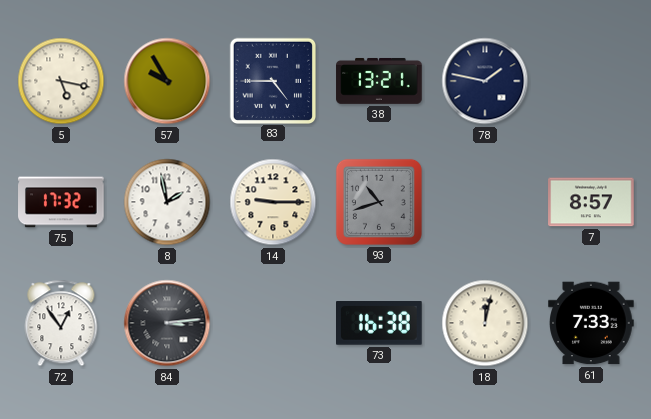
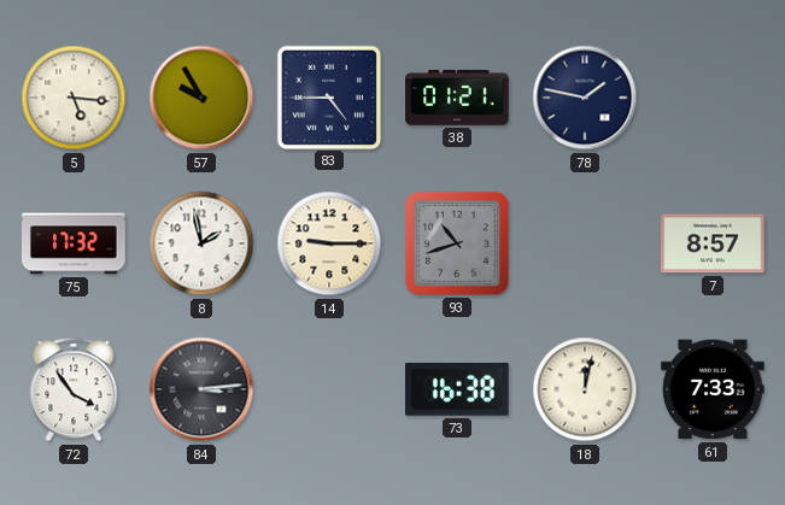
5: 5:17 -> 5:16
38: 13:21 -> 01:21
72: 12:54 -> 3:54
